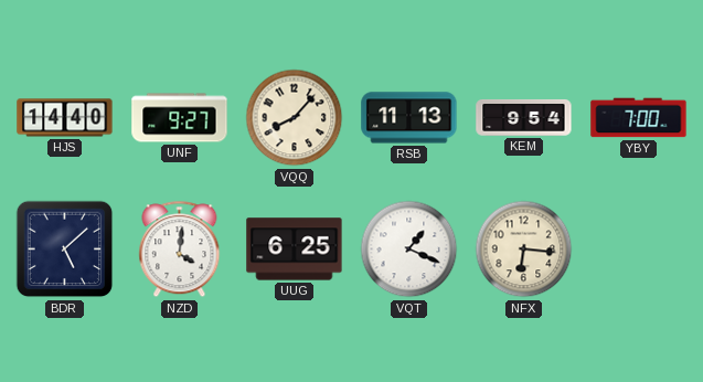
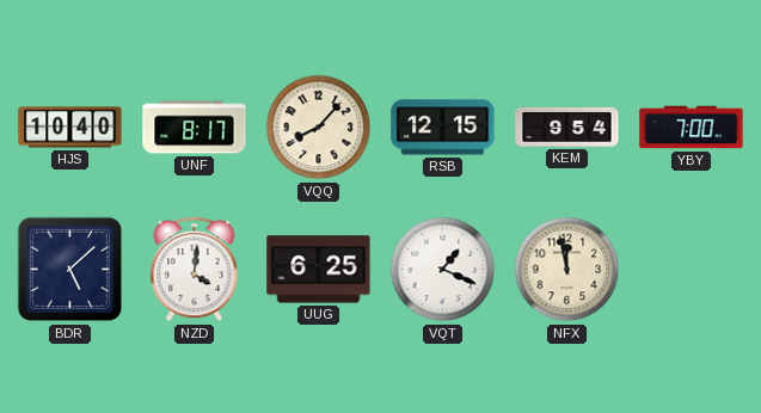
HJS: 14:40 -> 10:40
UNF: 9:27 -> 8:17
RSB: 11:13 -> 12:15
NFX: 6:16 -> 11:58
